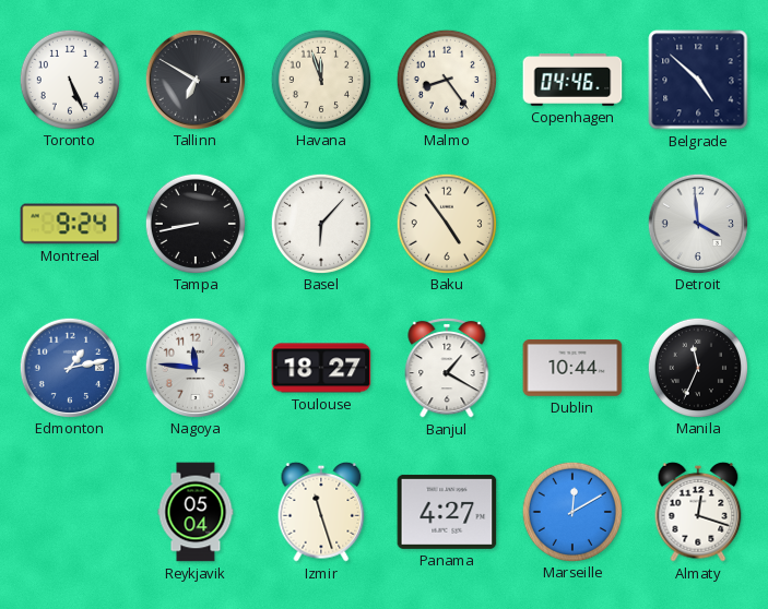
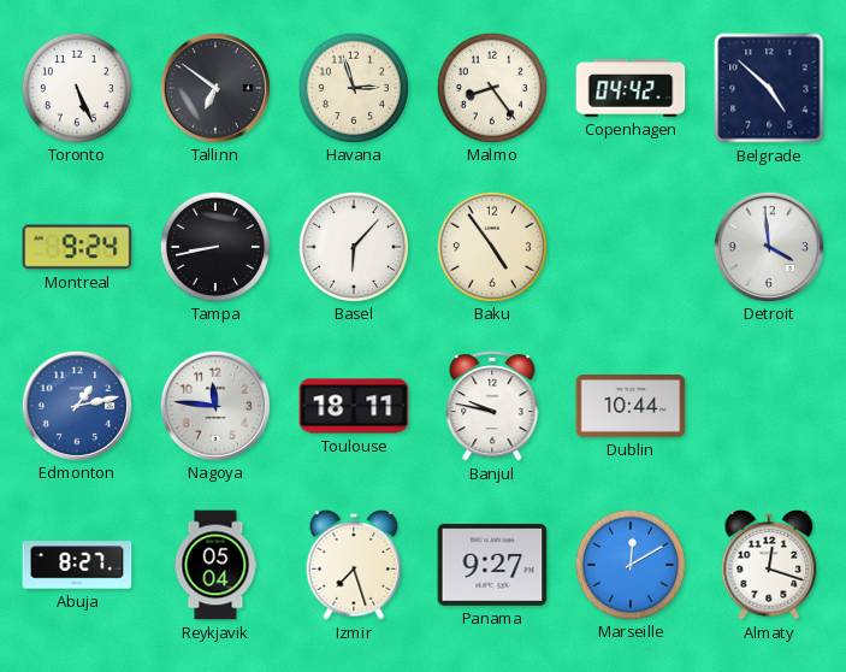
Tallinn: 6:50 -> 6:51
Havana: 11:57 -> 2:57
Copenhagen: 04:46 -> 04:42
Toulouse: 18:27 -> 18:11
Banjul: 1:20 -> 9:47
Manila: 11:34 -> none
Abuja: none -> 8:27
Izmir: 11:27 -> 7:27
Panama: 4:27 -> 9:27
